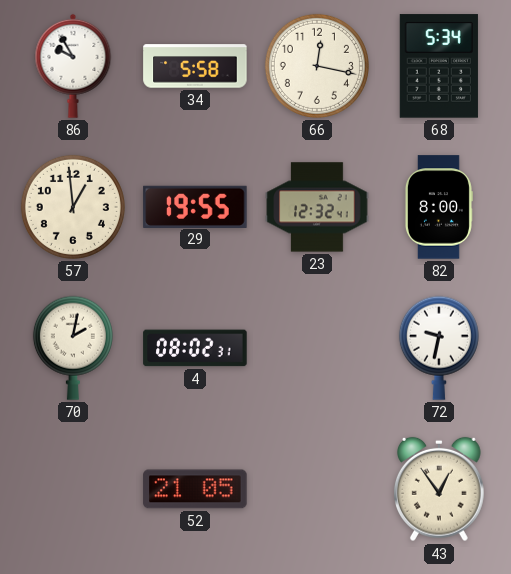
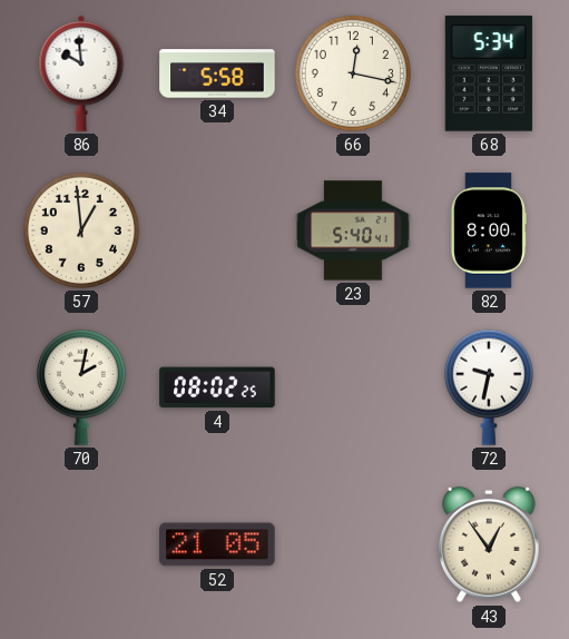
86: 9:55 -> 9:59
29: 19:55 -> none
23: 12:32 -> 5:40
4: 08:02:31 -> 08:02:25
